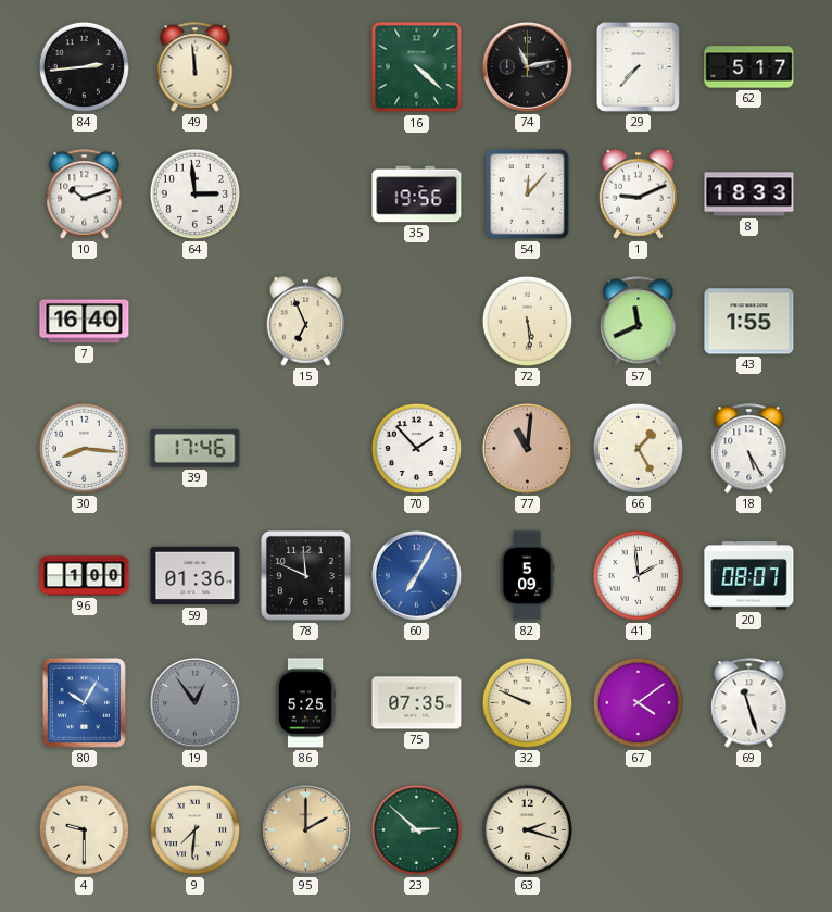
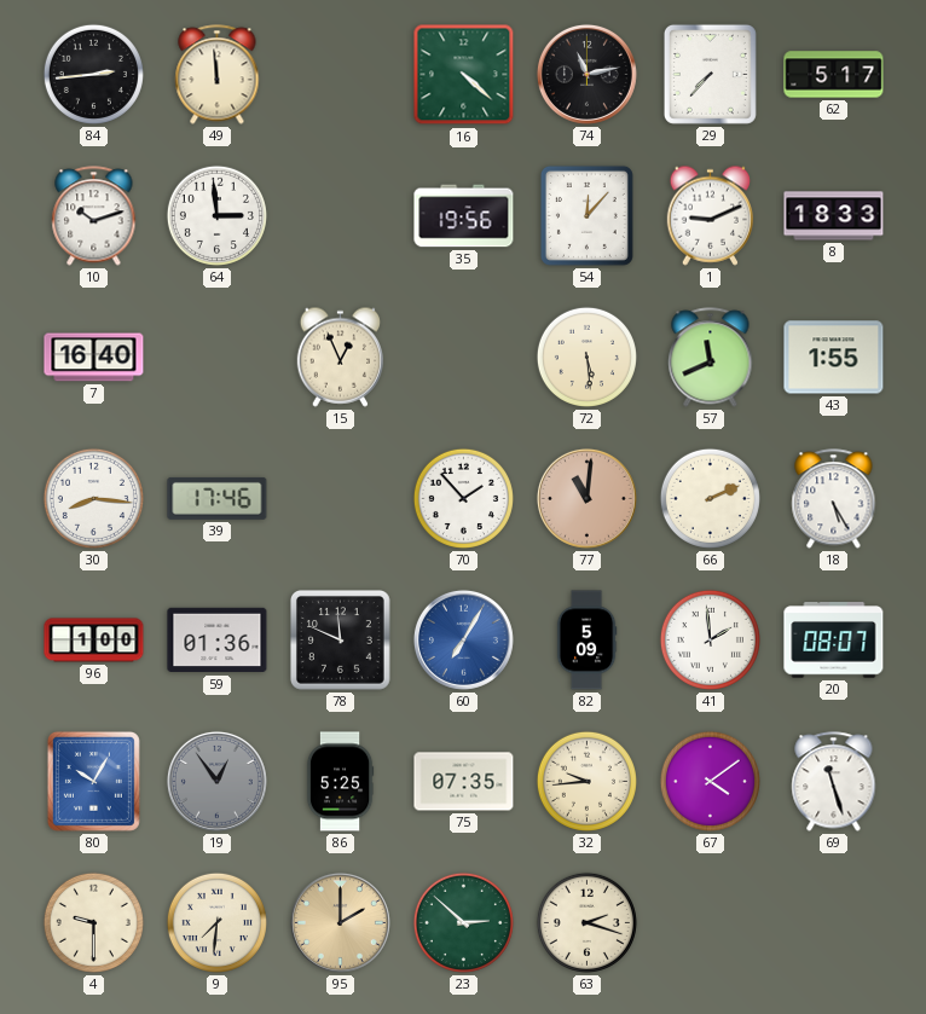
15: 6:56 -> 12:56
66: 1:25 -> 2:11
32: 9:49 -> 9:44
